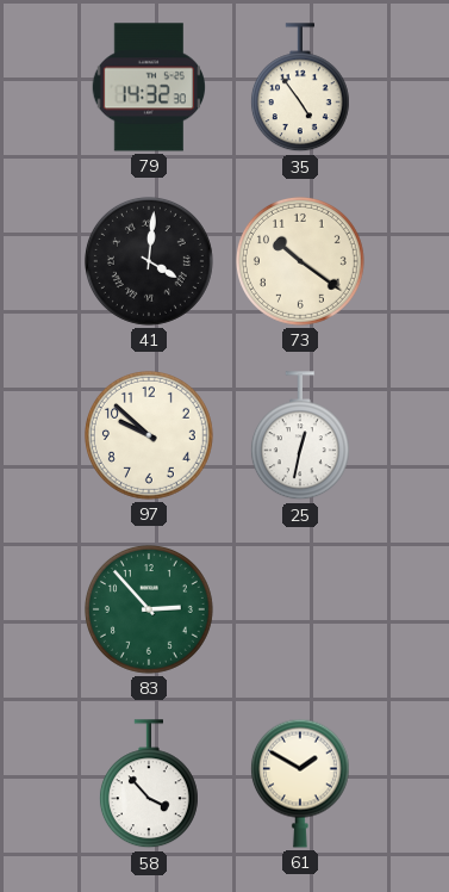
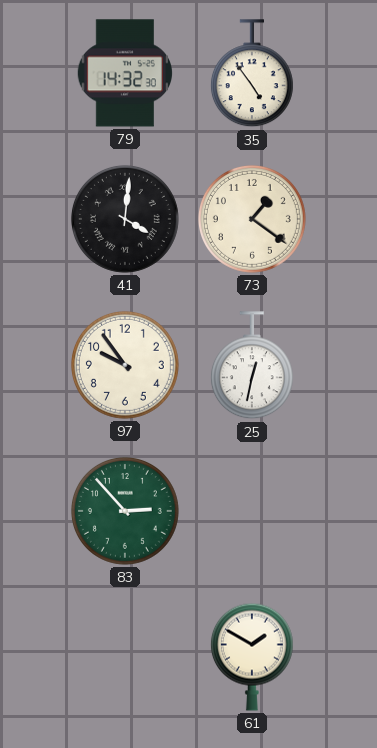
73: 10:21 -> 1:21
97: 9:52 -> 9:54
58: 3:53 -> none
